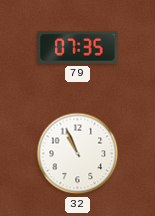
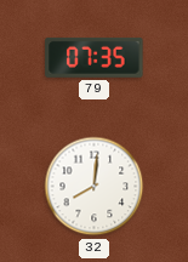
32: 10:56 -> 8:01
